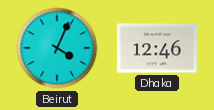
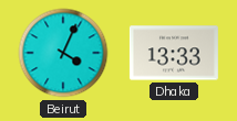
Dhaka: 12:46 -> 13:33
